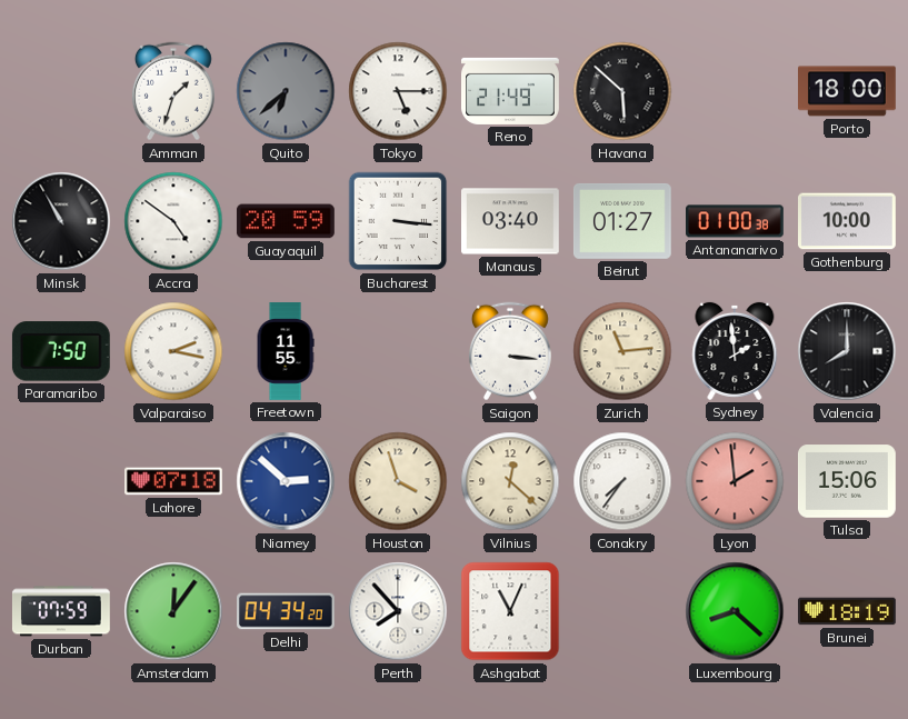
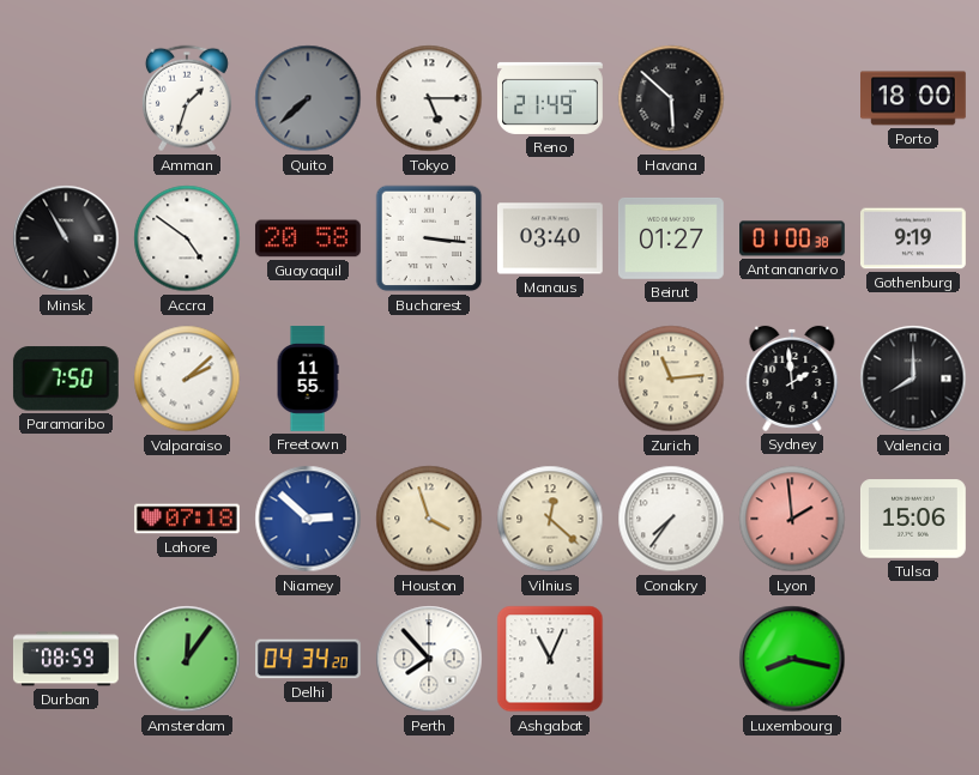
Quito: 6:38 -> 7:38
Guayaquil: 20:59 -> 20:58
Gothenburg: 10:00 -> 9:19
Valparaiso: 2:17 -> 2:08
Saigon: 3:16 -> none
Durban: 07:59 -> 08:59
Luxembourg: 8:22 -> 8:17
Brunei: 18:19 -> none
